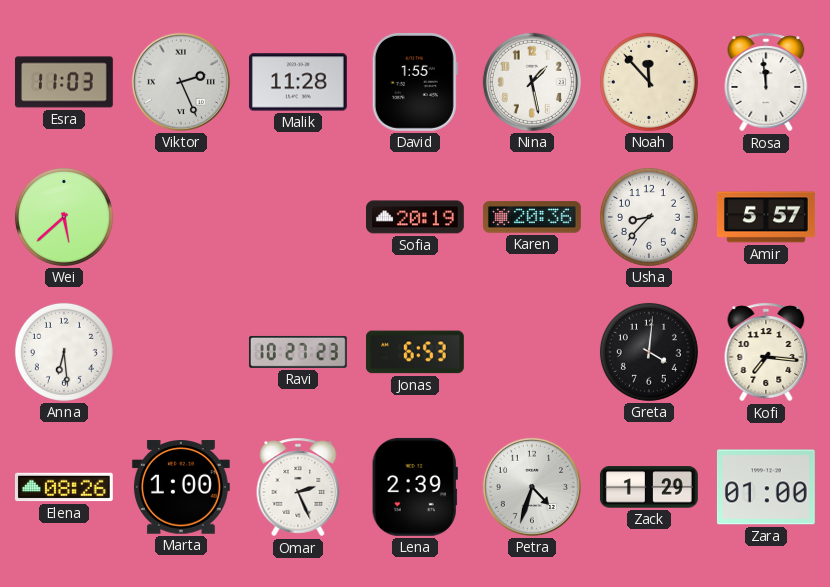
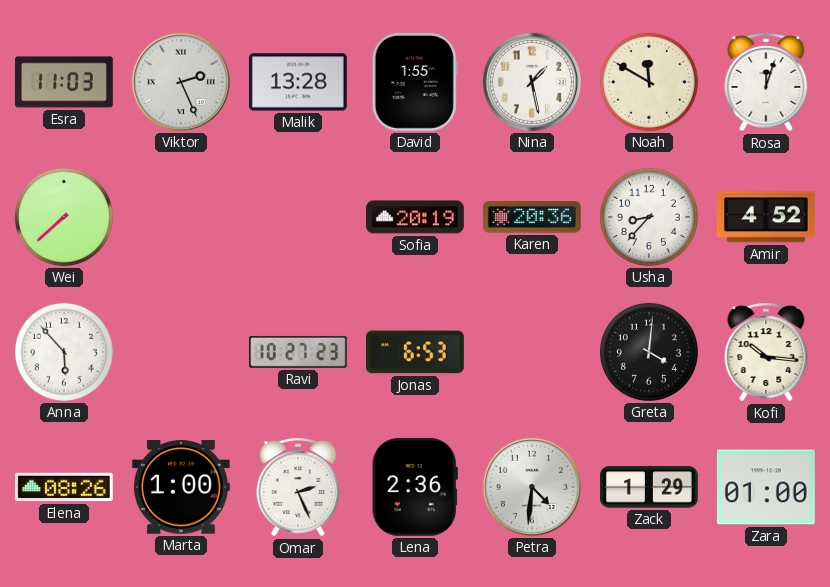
Malik: 11:28 -> 13:28
Noah: 11:53 -> 11:50
Rosa: 11:59 -> 12:03
Wei: 5:38 -> 7:38
Amir: 5:57 -> 4:52
Anna: 6:29 -> 5:53
Kofi: 7:16 -> 10:16
Lena: 2:39 -> 2:36
Petra: 4:33 -> 4:31
